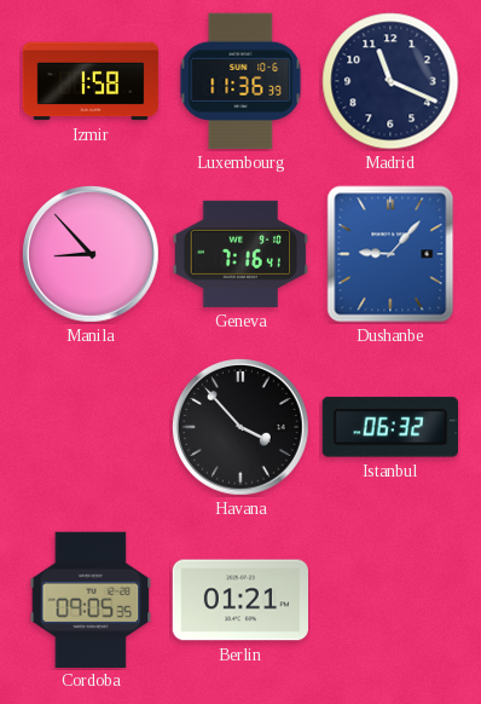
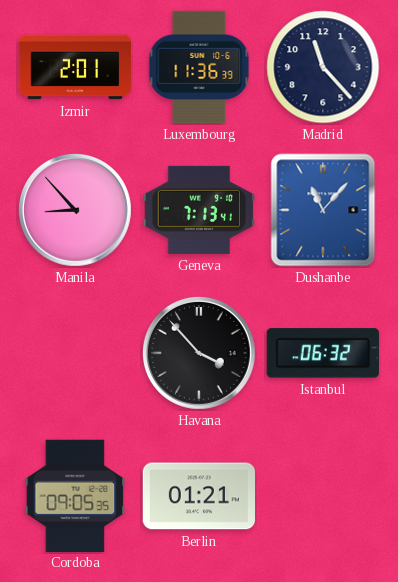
Izmir: 1:58 -> 2:01
Madrid: 11:19 -> 11:23
Geneva: 7:16 -> 7:13
Dushanbe: 9:07 -> 11:07
